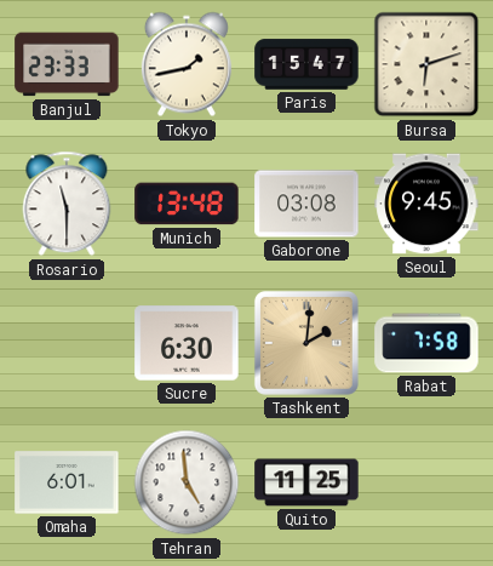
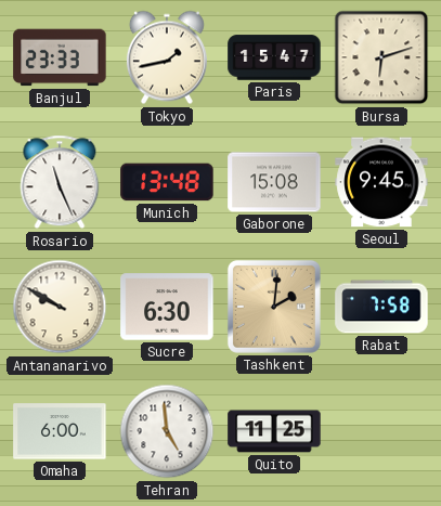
Rosario: 11:30 -> 11:26
Gaborone: 03:08 -> 15:08
Antananarivo: none -> 9:50
Omaha: 6:01 -> 6:00
